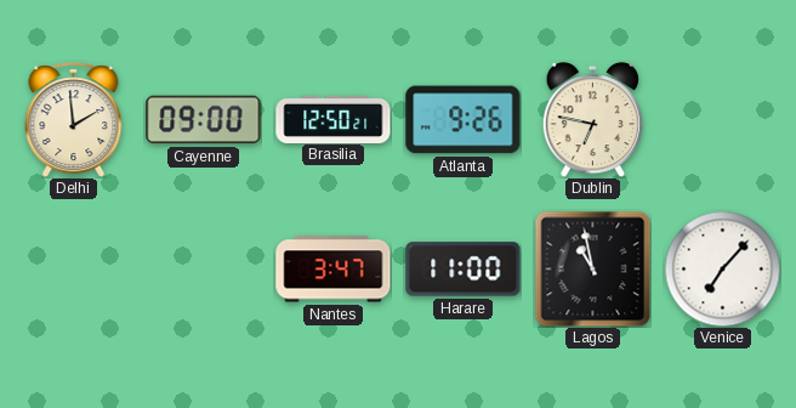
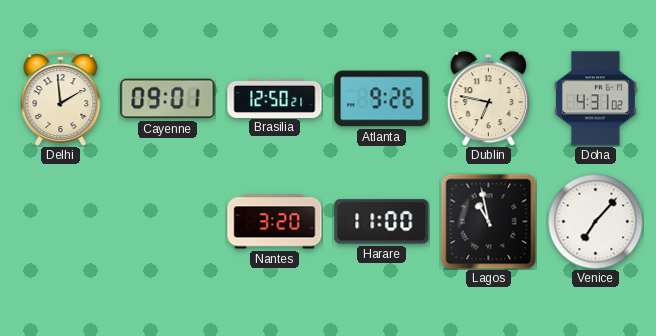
Cayenne: 09:00 -> 09:01
Doha: none -> 4:31
Nantes: 3:47 -> 3:20
